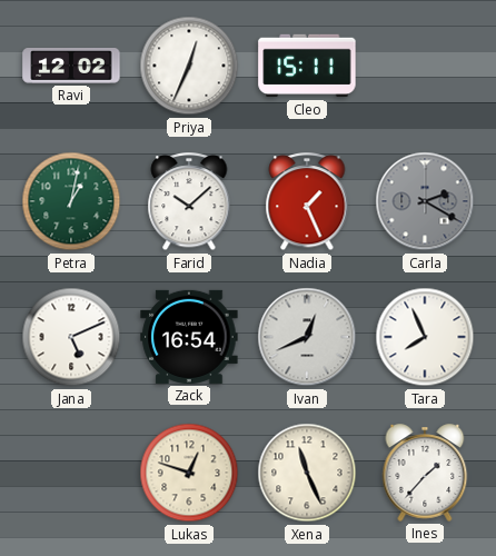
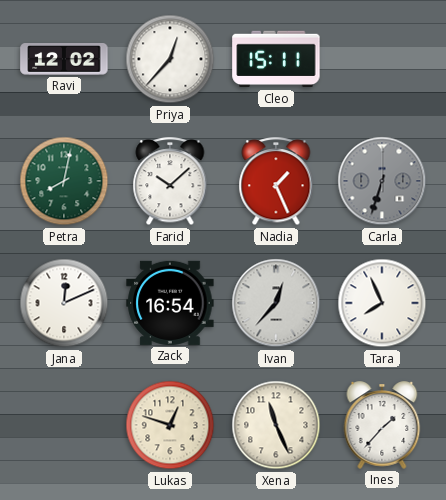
Priya: 12:34 -> 12:37
Petra: 1:02 -> 8:02
Carla: 2:20 -> 6:33
Jana: 5:11 -> 12:11
Ivan: 12:41 -> 12:37
